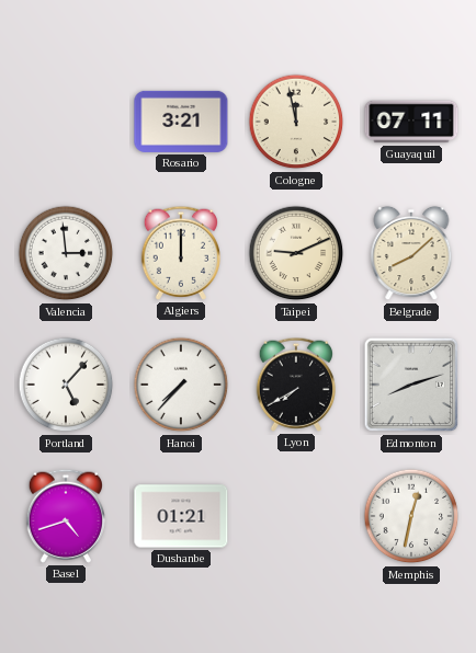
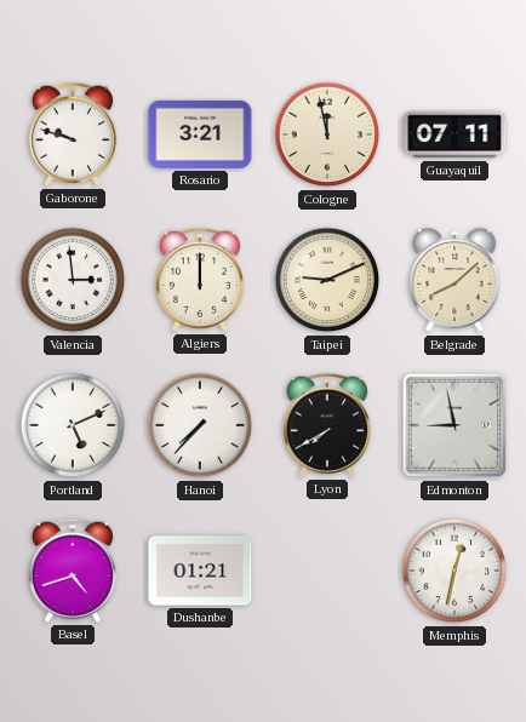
Gaborone: none -> 9:48
Portland: 5:07 -> 5:11
Edmonton: 8:12 -> 8:58
